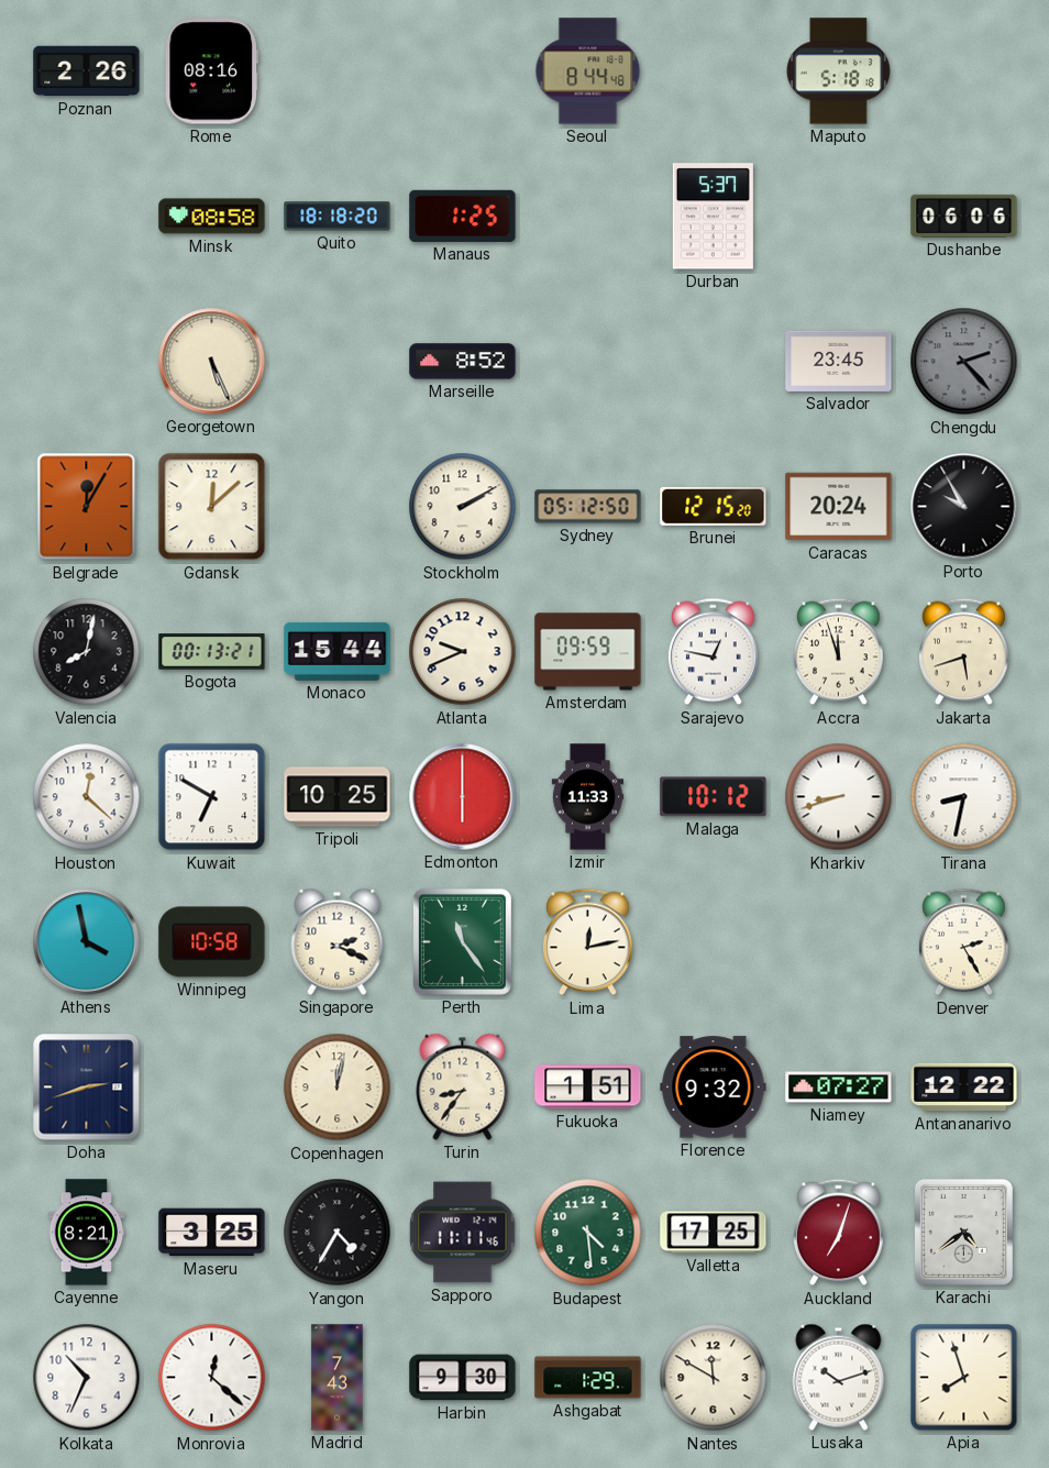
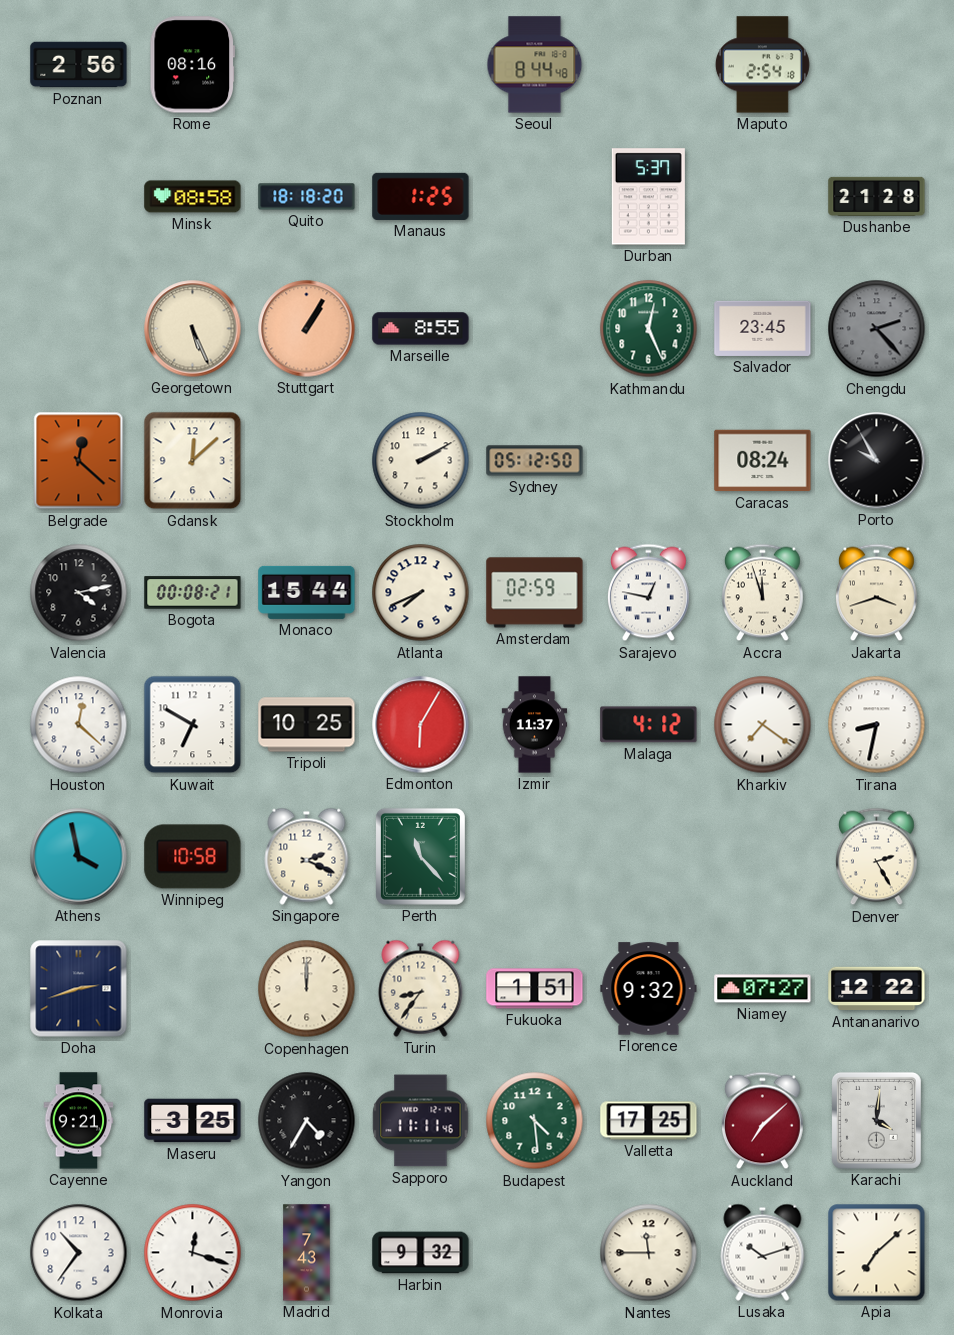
Poznan: 2:26 -> 2:56
Maputo: 5:18 -> 2:54
Dushanbe: 06:06 -> 21:28
Stuttgart: none -> 1:05
Marseille: 8:52 -> 8:55
Kathmandu: none -> 12:26
Belgrade: 12:05 -> 12:22
Brunei: 12:15 -> none
Caracas: 20:24 -> 08:24
Valencia: 8:02 -> 4:13
Bogota: 00:13 -> 00:08
Atlanta: 9:41 -> 7:41
Amsterdam: 09:59 -> 02:59
Jakarta: 5:42 -> 3:42
Edmonton: 6:00 -> 6:05
Izmir: 11:33 -> 11:37
Malaga: 10:12 -> 4:12
Kharkiv: 8:42 -> 7:21
Perth: 11:24 -> 11:23
Lima: 12:13 -> none
Copenhagen: 12:02 -> 12:00
Cayenne: 8:21 -> 9:21
Auckland: 7:03 -> 7:08
Karachi: 4:39 -> 4:01
Kolkata: 10:34 -> 10:36
Monrovia: 12:22 -> 12:18
Harbin: 9:30 -> 9:32
Ashgabat: 1:29 -> none
Nantes: 11:50 -> 11:45
Apia: 7:57 -> 7:08
